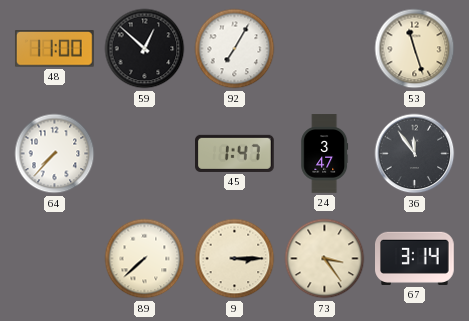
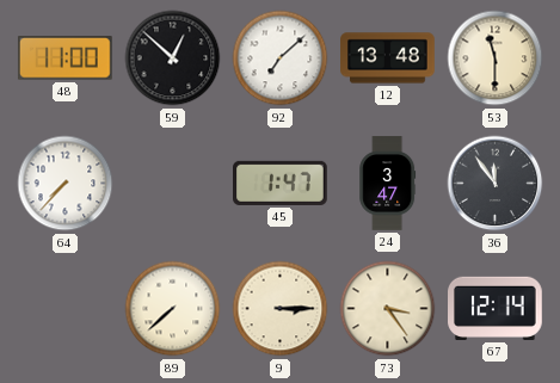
92: 7:05 -> 7:08
12: none -> 13:48
53: 11:27 -> 11:30
67: 3:14 -> 12:14
